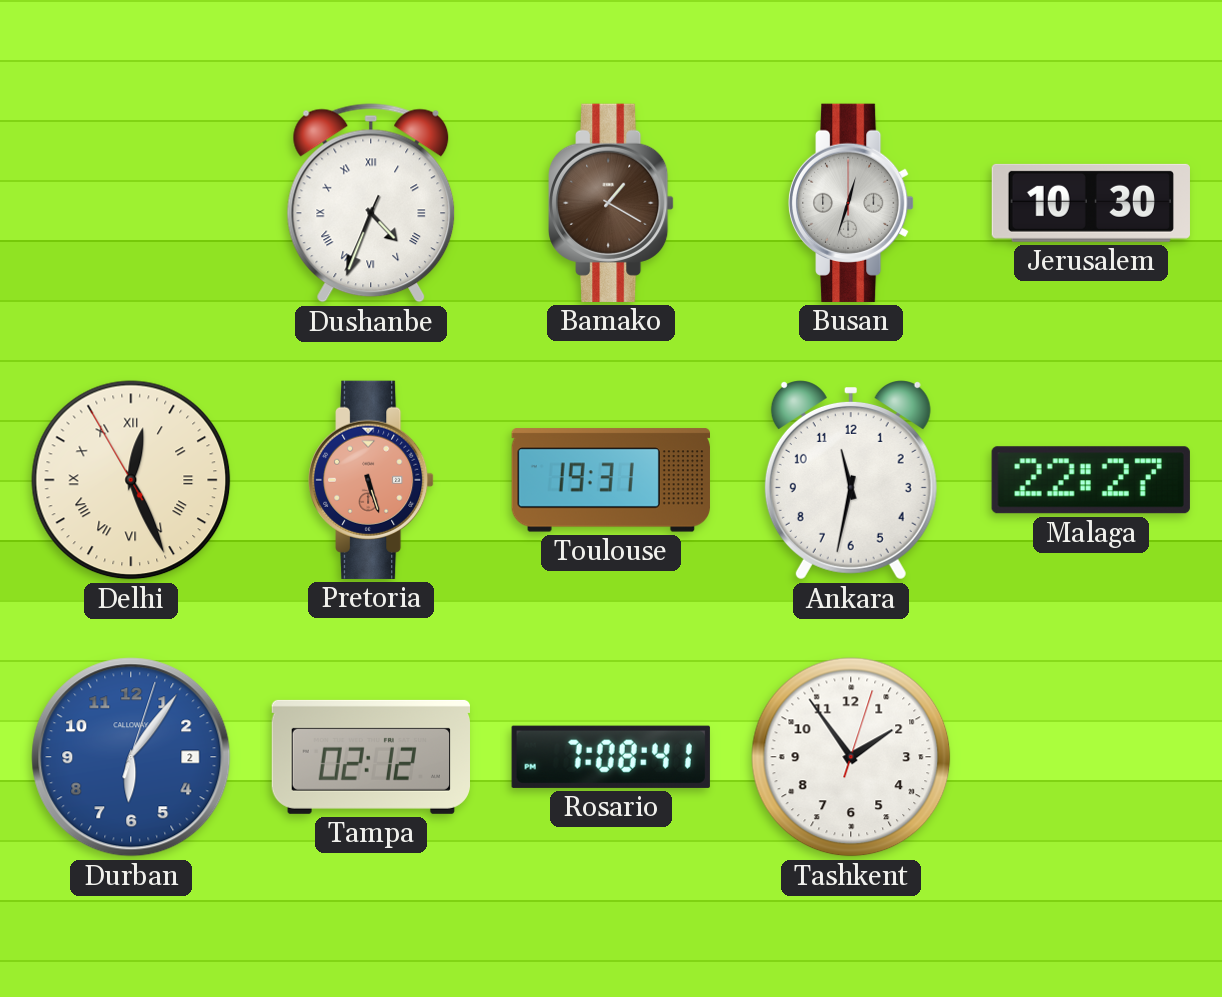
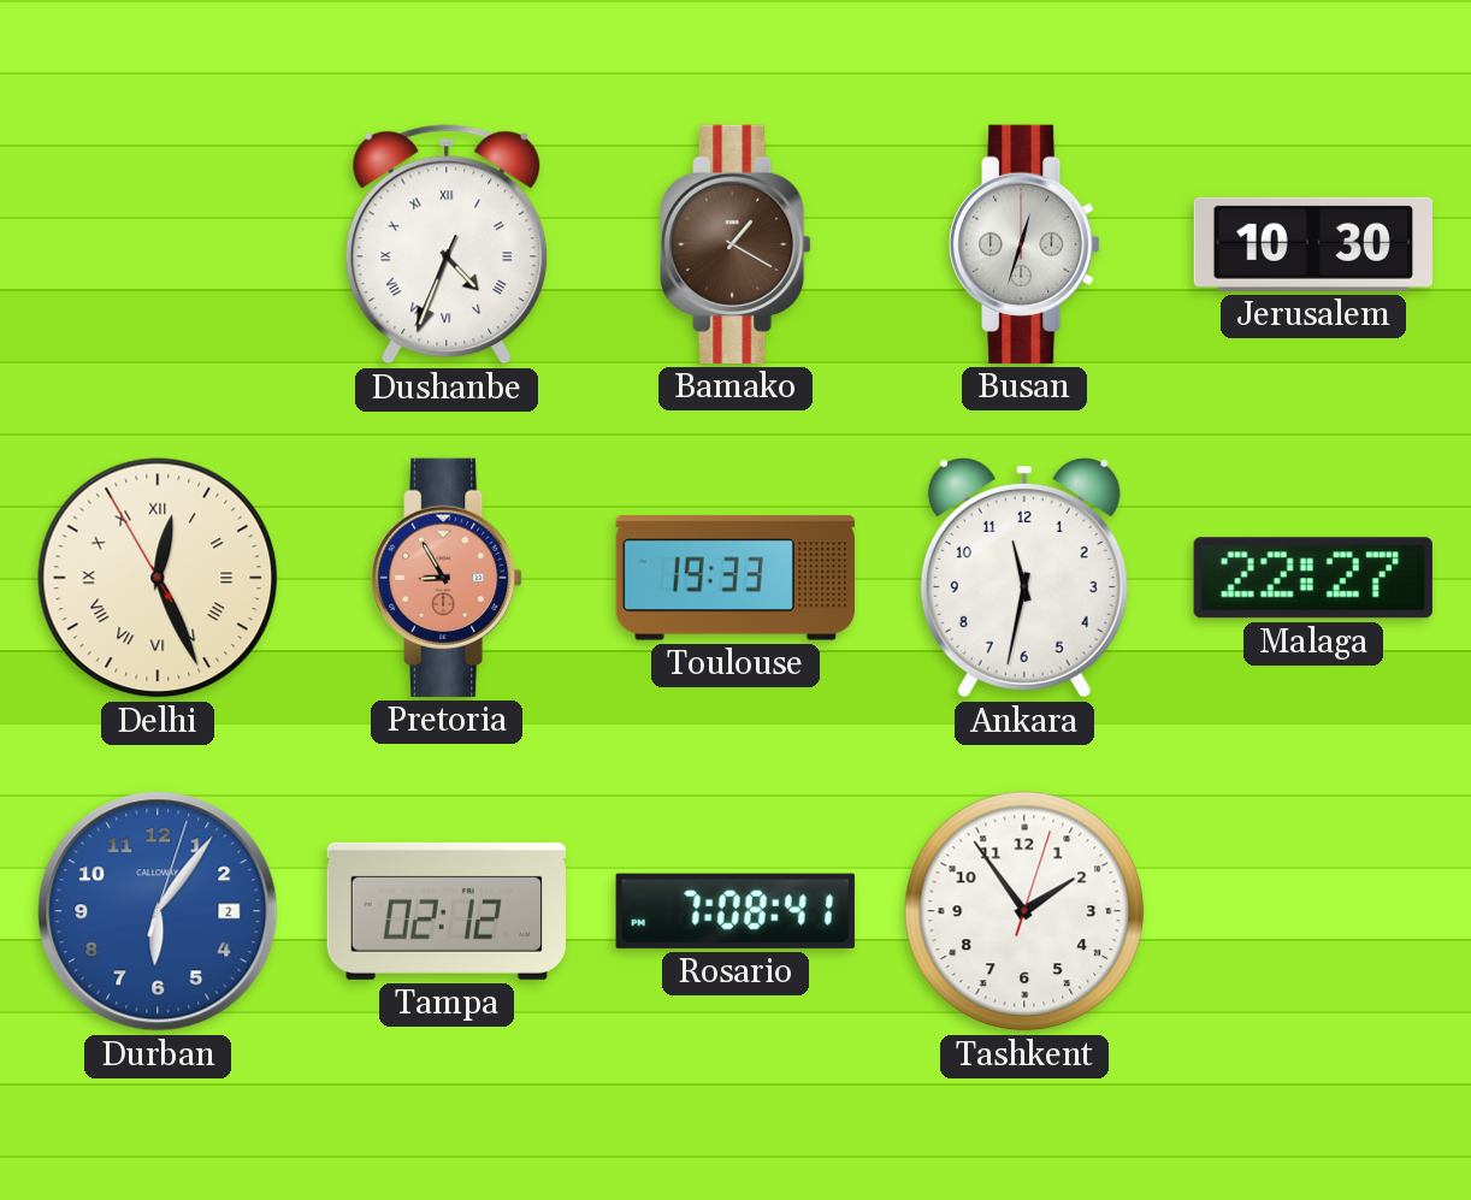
Pretoria: 5:27 -> 8:55
Toulouse: 19:31 -> 19:33
